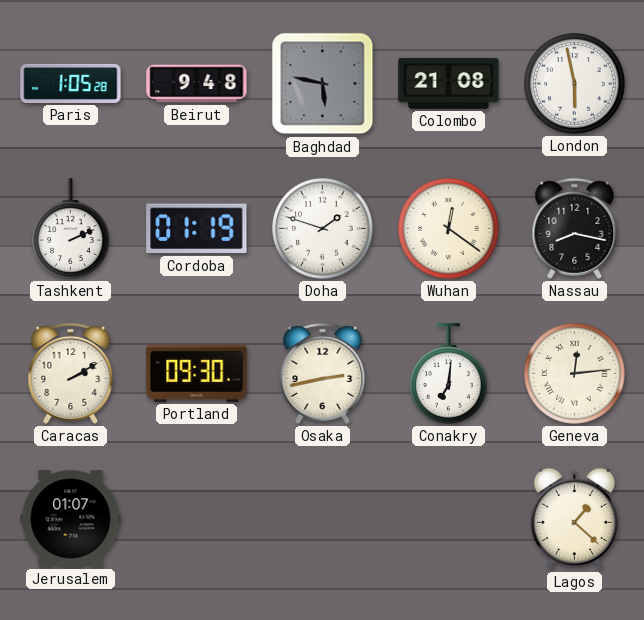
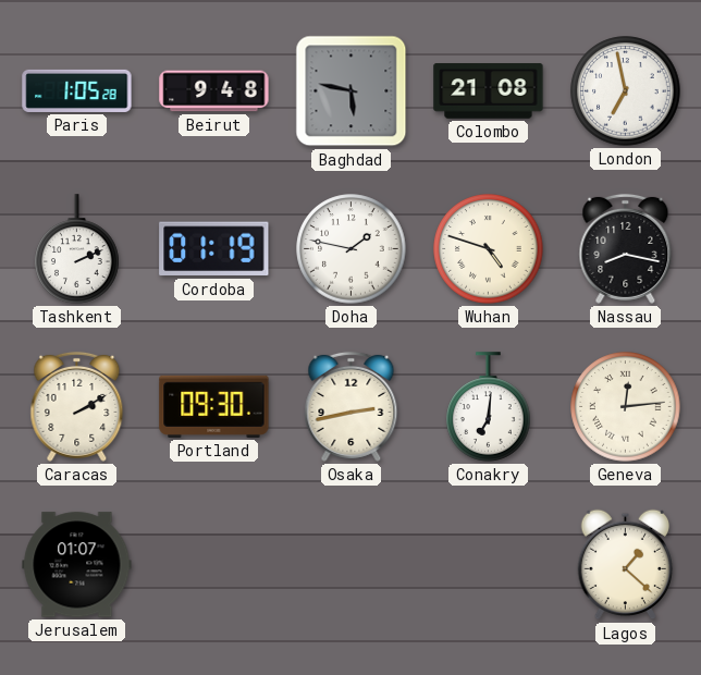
London: 5:58 -> 6:58
Doha: 1:48 -> 1:47
Wuhan: 12:21 -> 4:48
